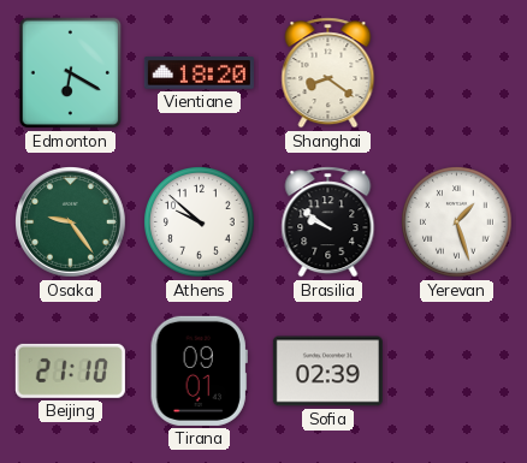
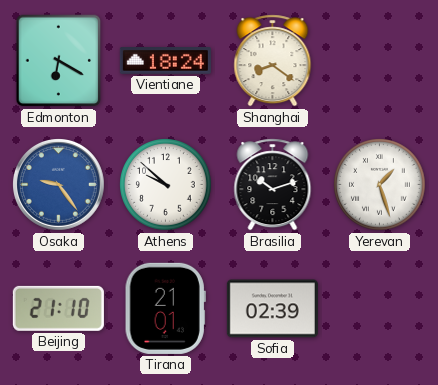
Vientiane: 18:20 -> 18:24
Osaka dial: green -> blue
Brasilia: 9:51 -> 10:12
Tirana: 09:01 -> 21:01
